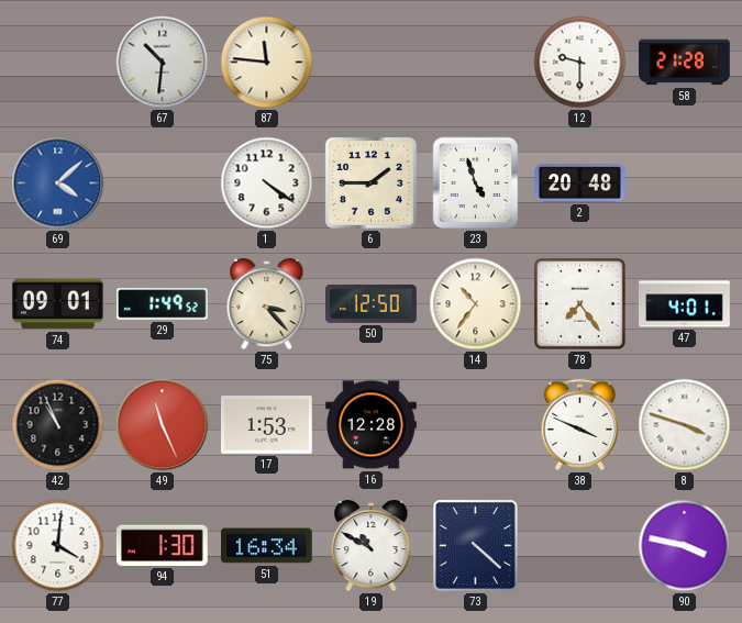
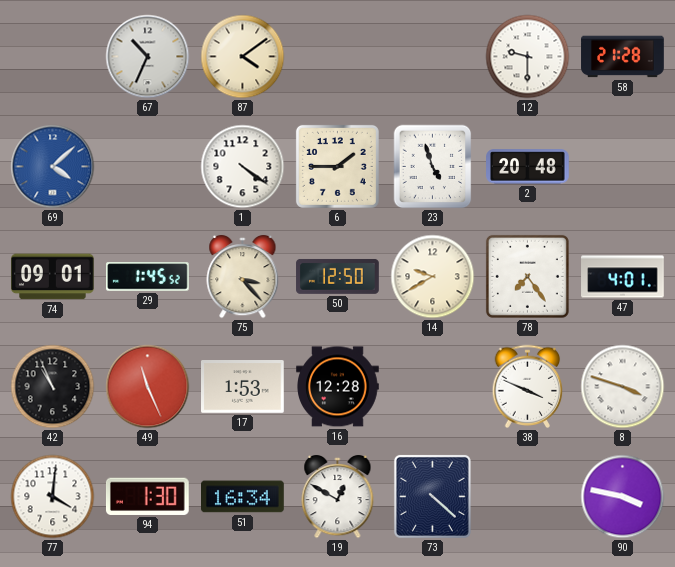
67: 10:31 -> 10:34
87: 11:46 -> 4:09
29: 1:49 -> 1:45
14: 10:36 -> 9:40
19: 10:50 -> 12:50
